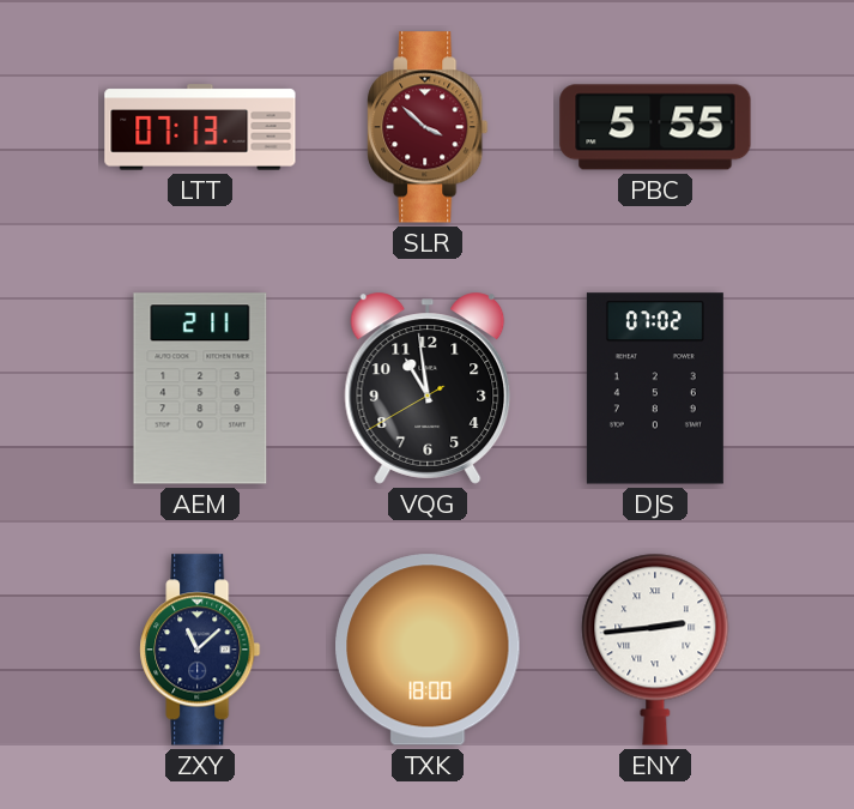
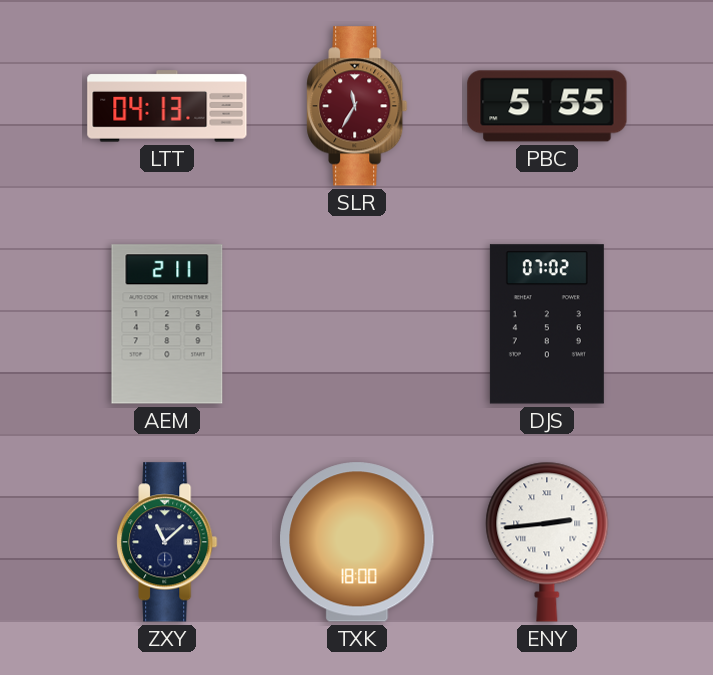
LTT: 07:13 -> 04:13
SLR: 3:52 -> 11:35
VQG: 10:58 -> none
